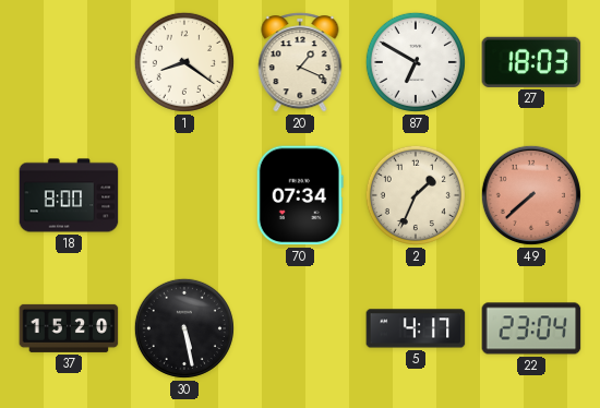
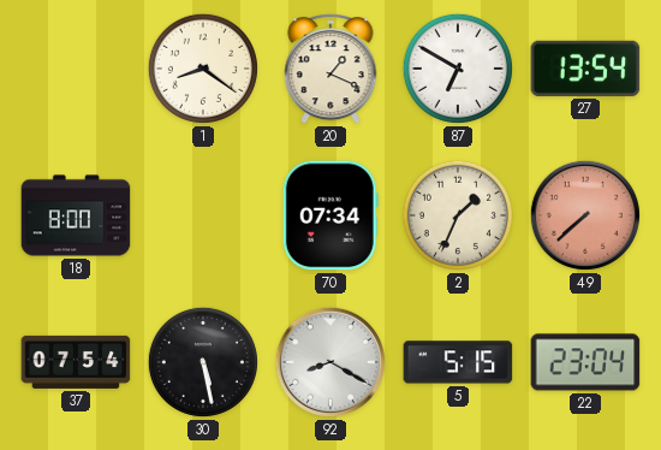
27: 18:03 -> 13:54
37: 15:20 -> 07:54
92: none -> 8:20
5: 4:17 -> 5:15
